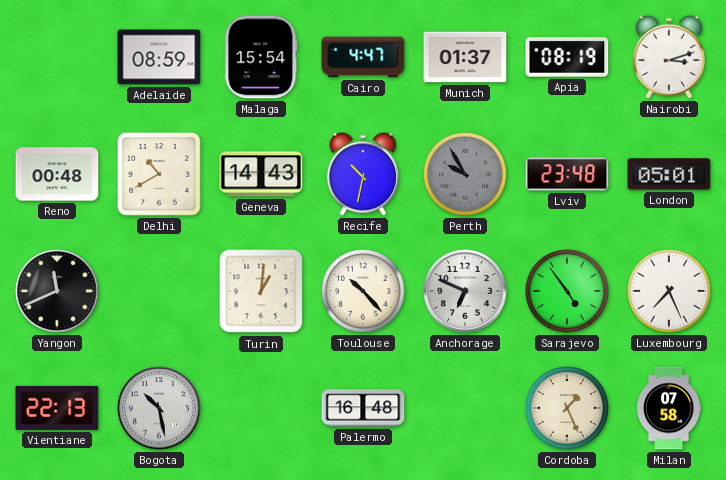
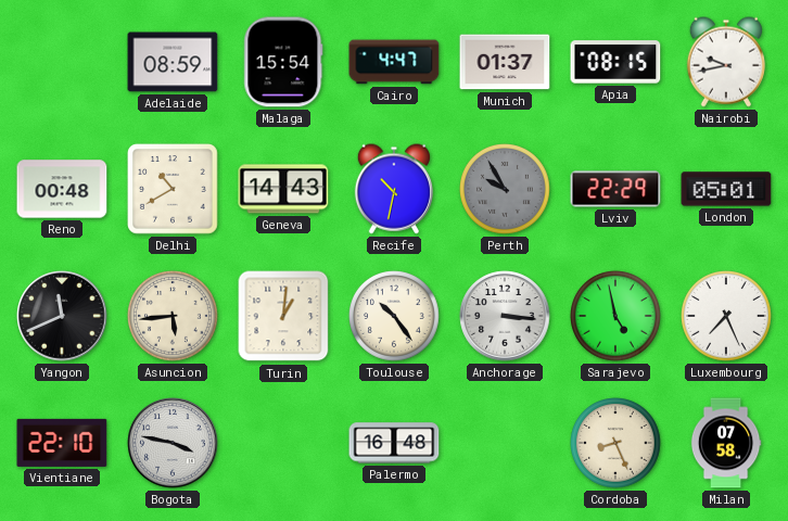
Apia: 08:19 -> 08:15
Nairobi: 3:12 -> 9:43
Lviv: 23:48 -> 22:29
Asuncion: none -> 5:44
Toulouse: 10:23 -> 10:24
Anchorage: 6:49 -> 3:16
Sarajevo: 4:54 -> 4:58
Vientiane: 22:13 -> 22:10
Bogota: 10:28 -> 3:47
Cordoba: 1:26 -> 8:26
